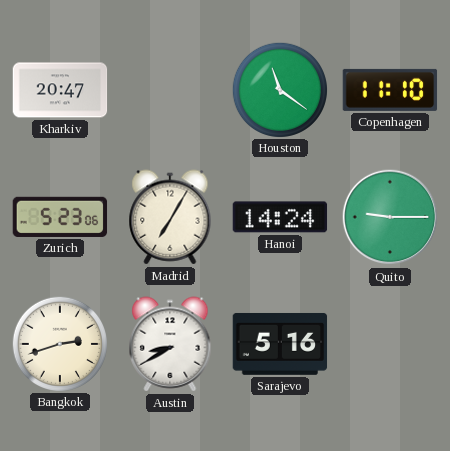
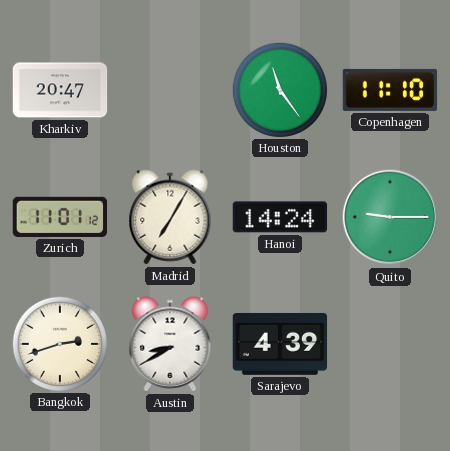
Houston: 11:21 -> 11:24
Zurich: 5:23 -> 11:01
Sarajevo: 5:16 -> 4:39
